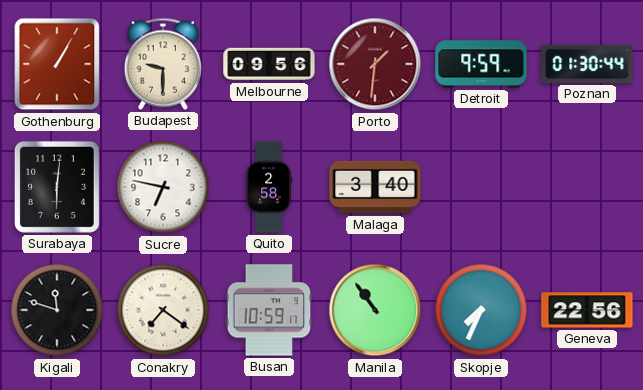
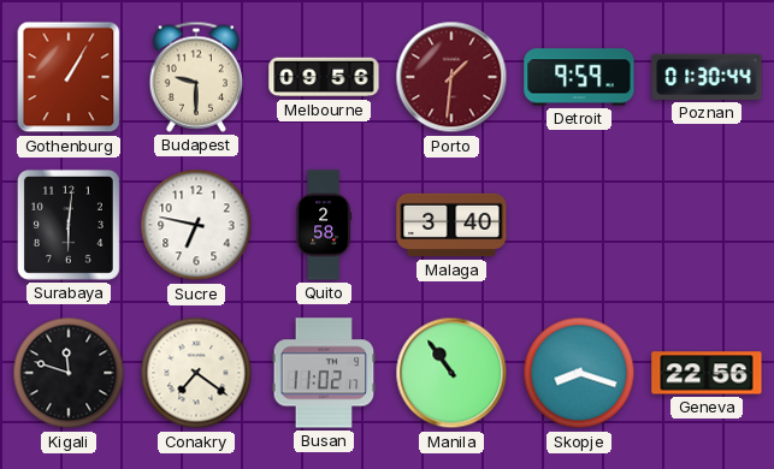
Busan: 10:59 -> 11:02
Skopje: 7:34 -> 8:18
